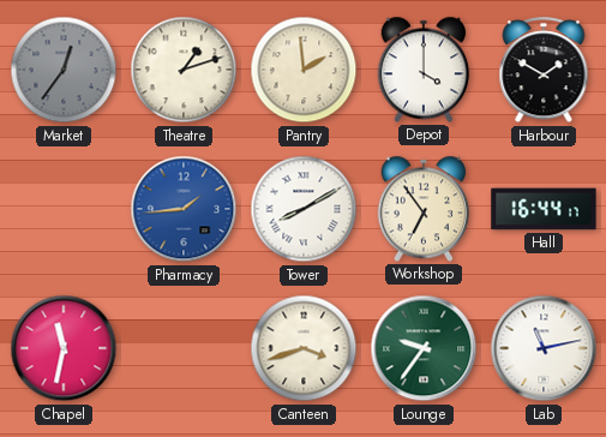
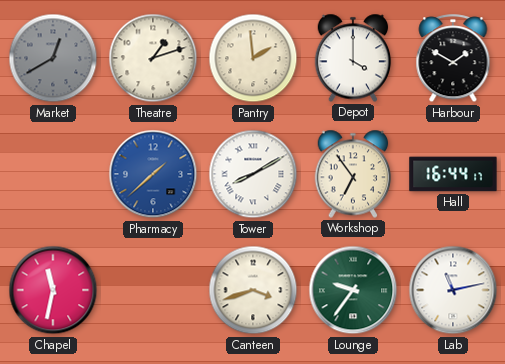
Market: 12:36 -> 12:40
Pharmacy: 1:44 -> 1:38
